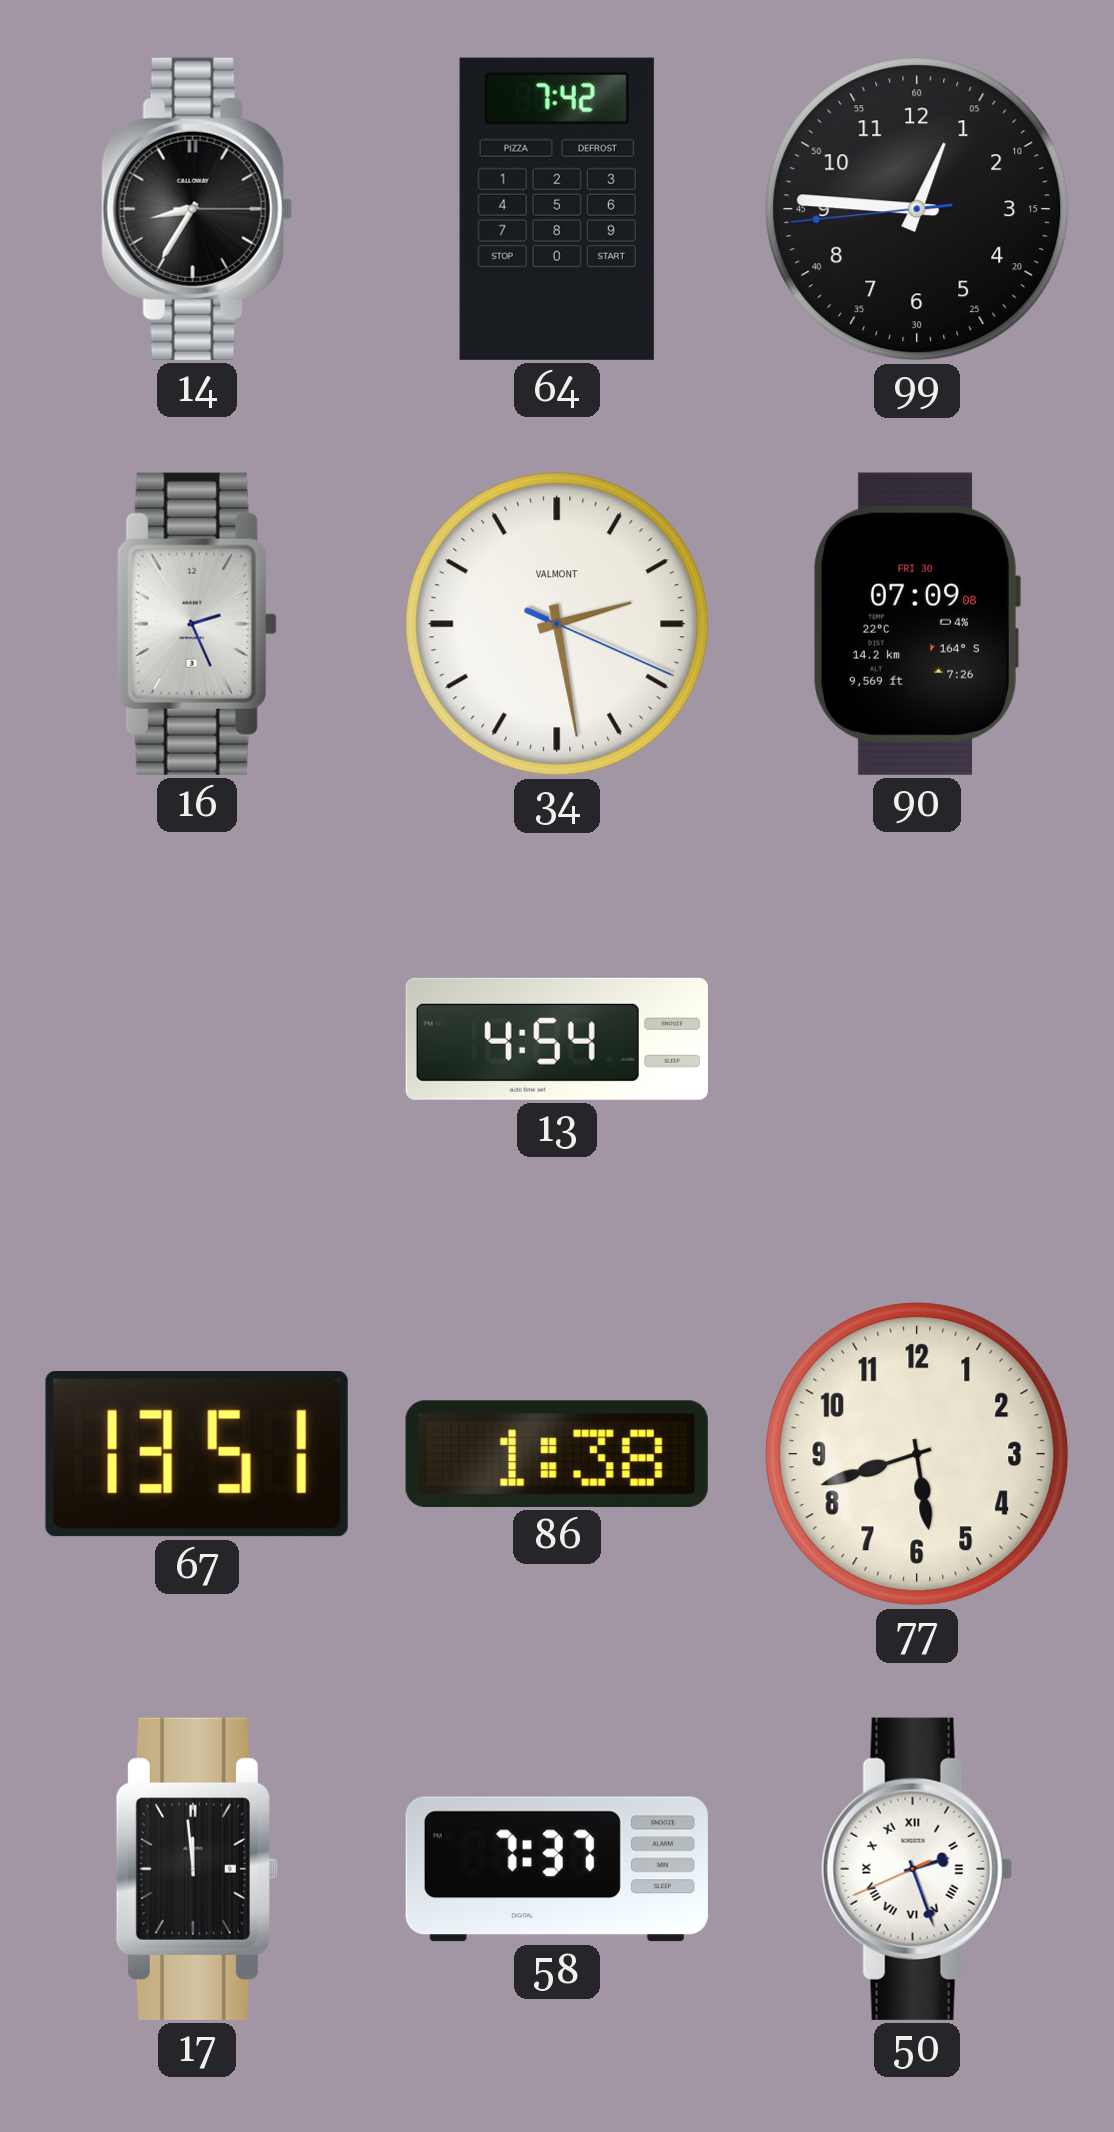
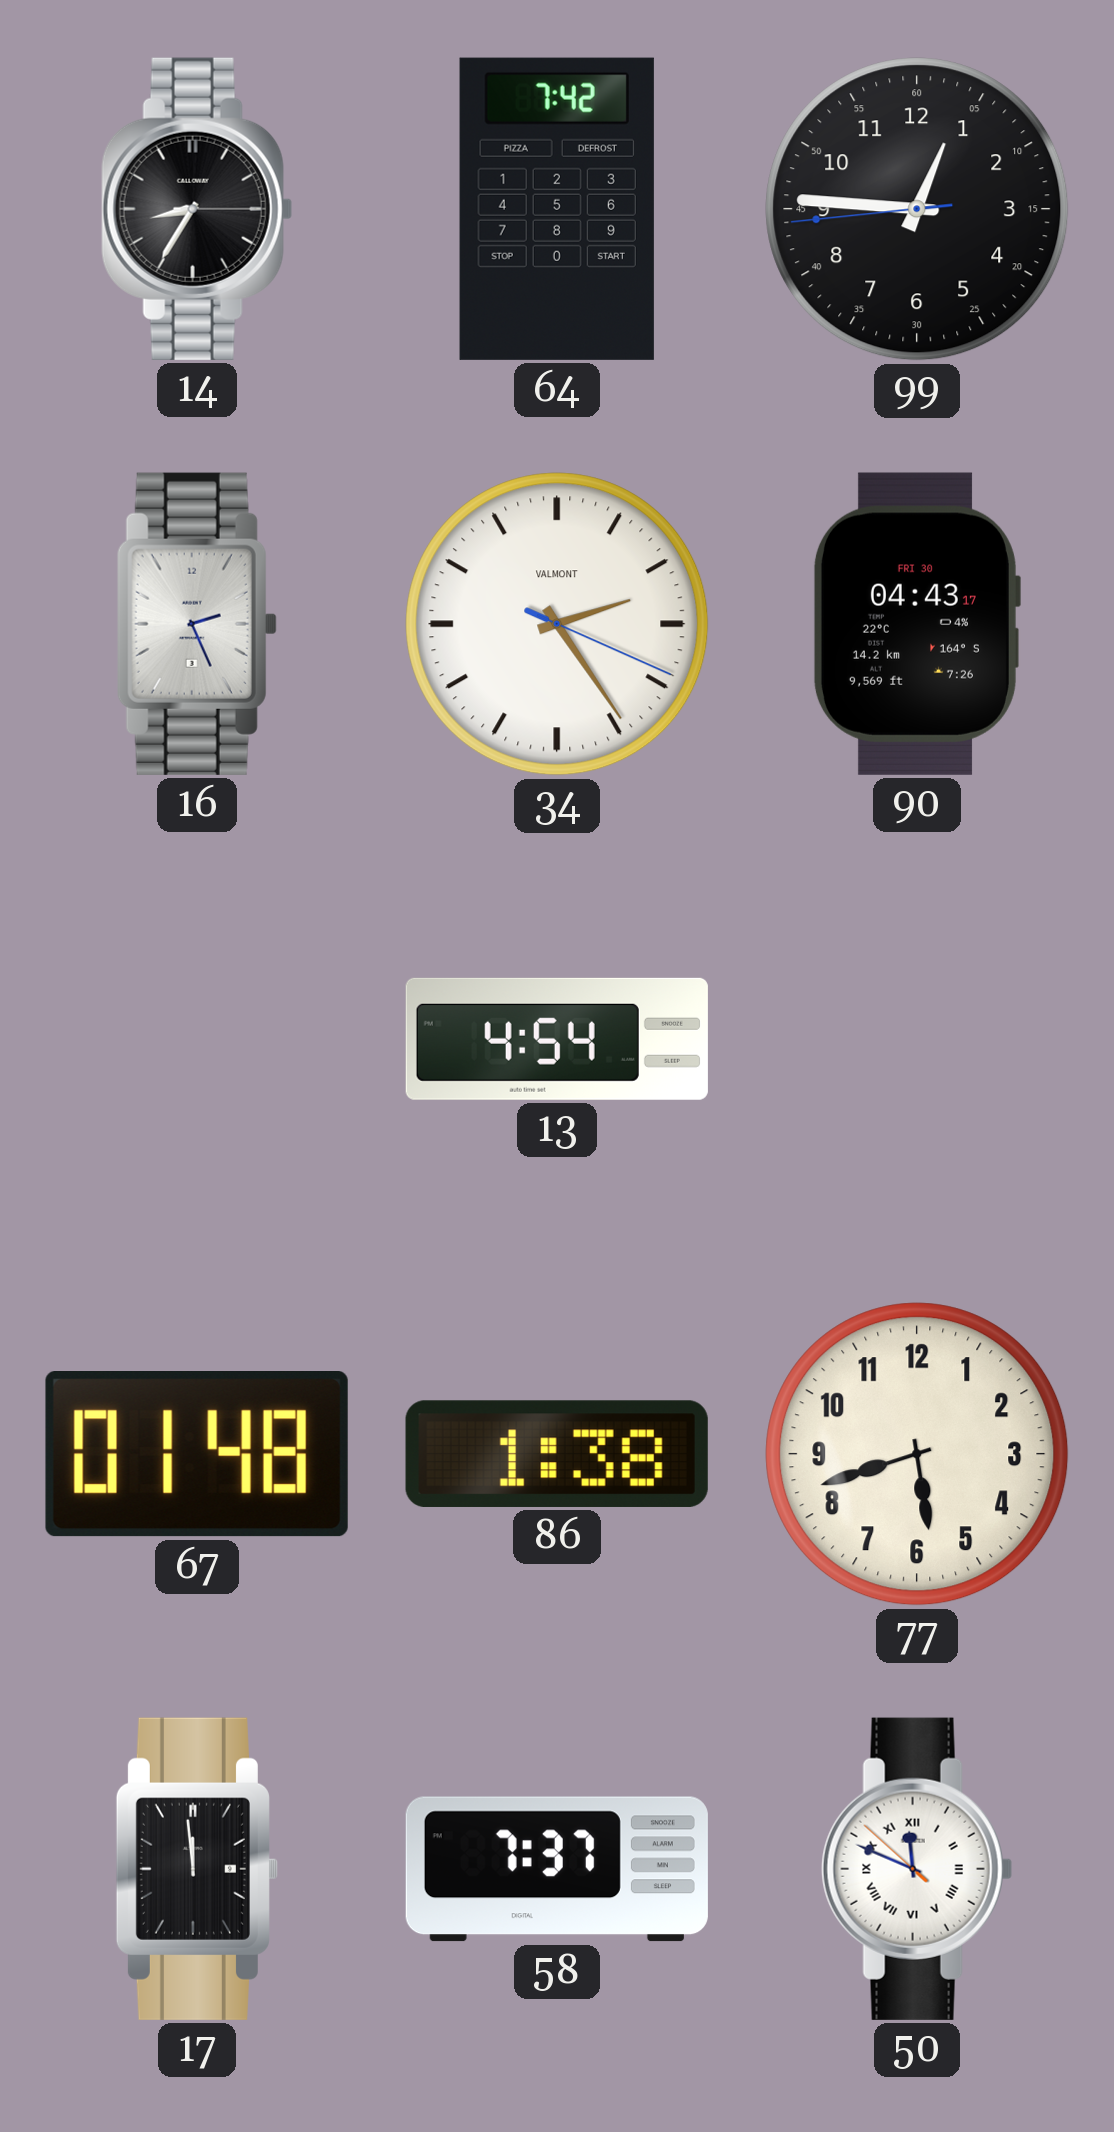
34: 2:28 -> 2:24
90: 07:09 -> 04:43
67: 13:51 -> 01:48
50: 2:26 -> 11:48
